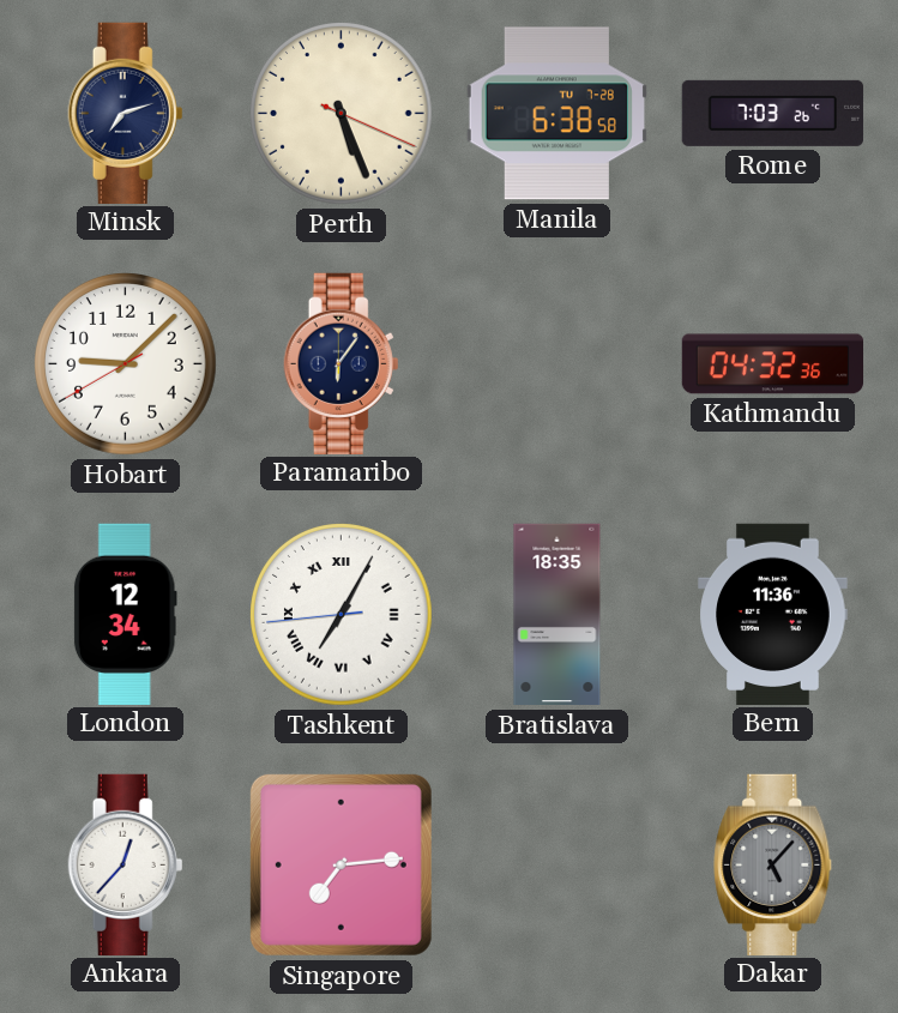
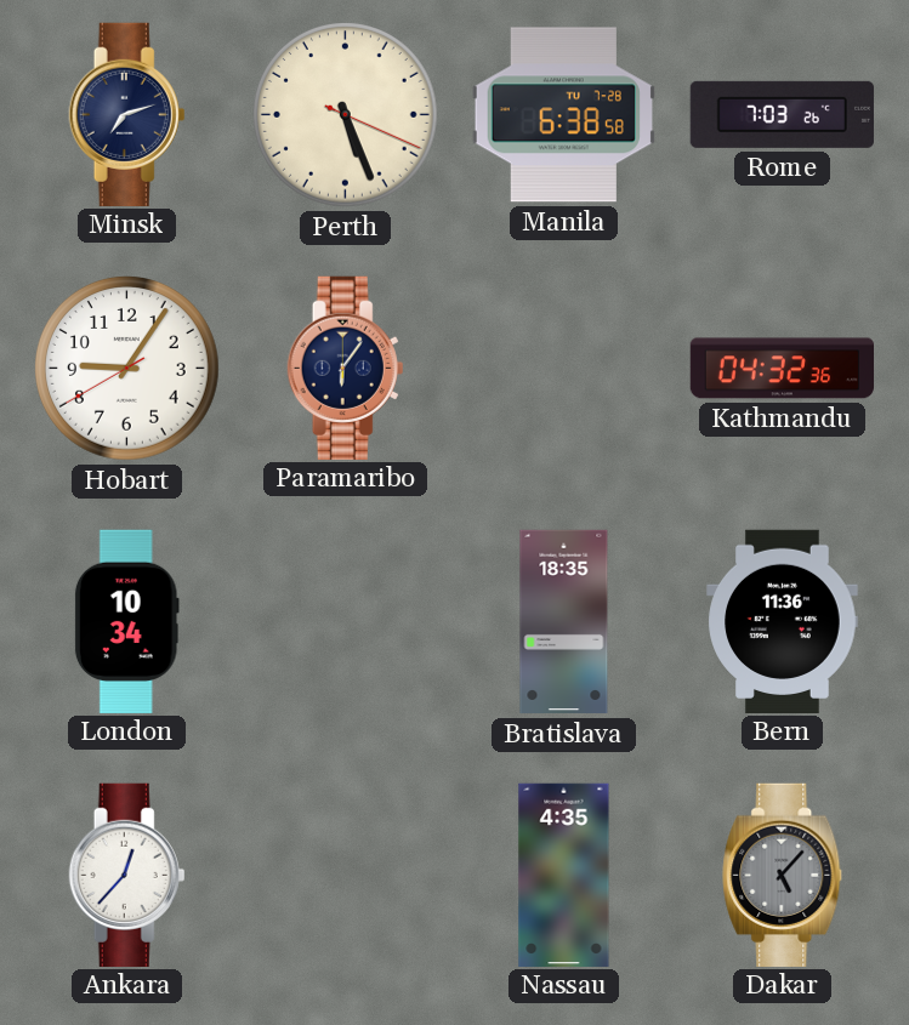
Hobart: 9:07 -> 9:05
London: 12:34 -> 10:34
Tashkent: 7:04 -> none
Singapore: 7:14 -> none
Nassau: none -> 4:35
